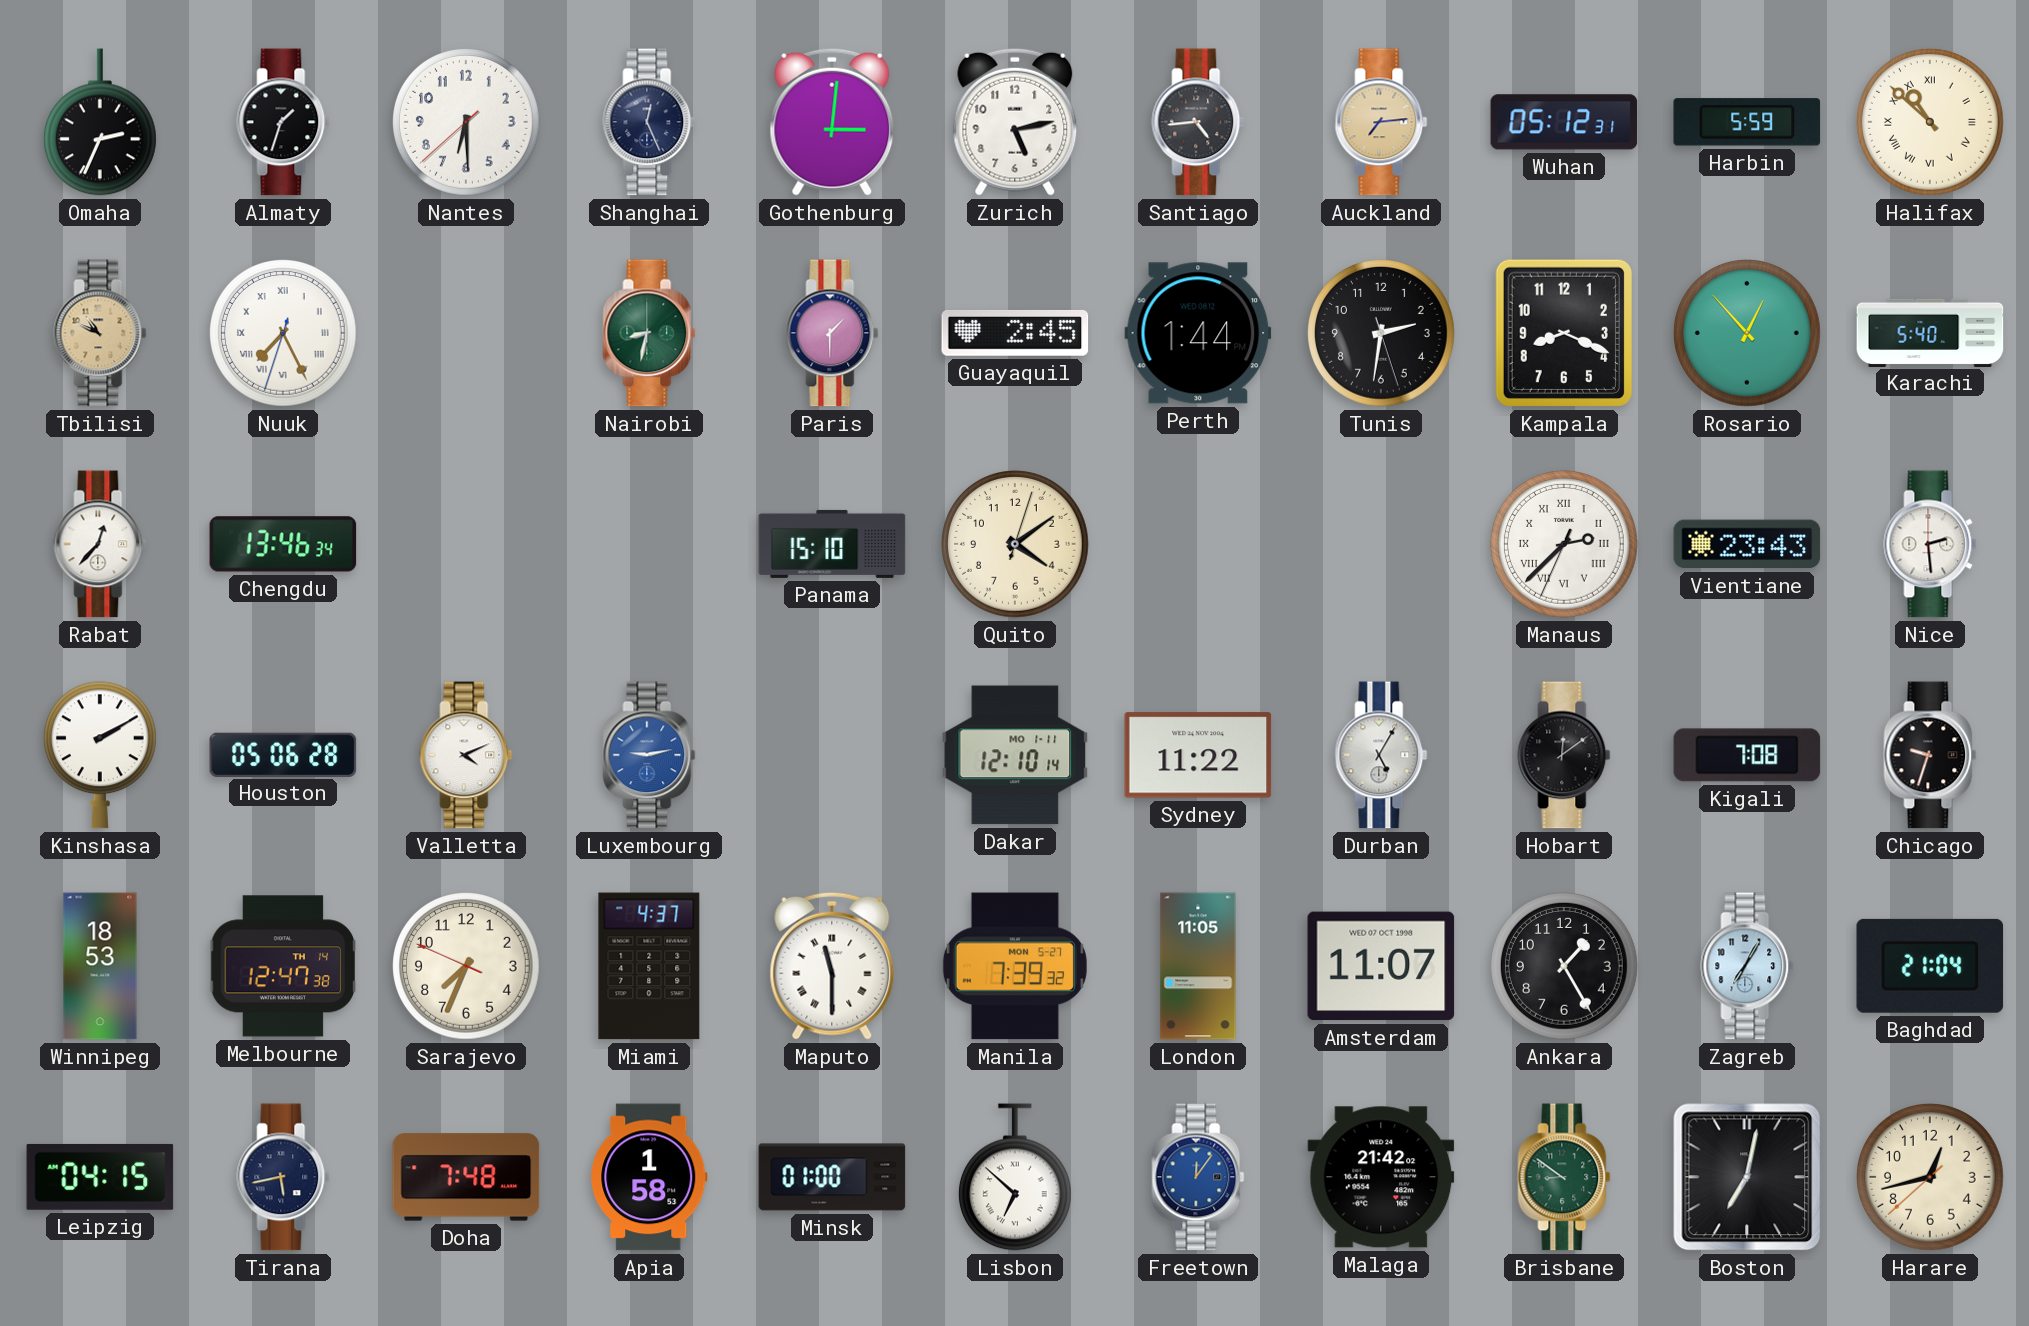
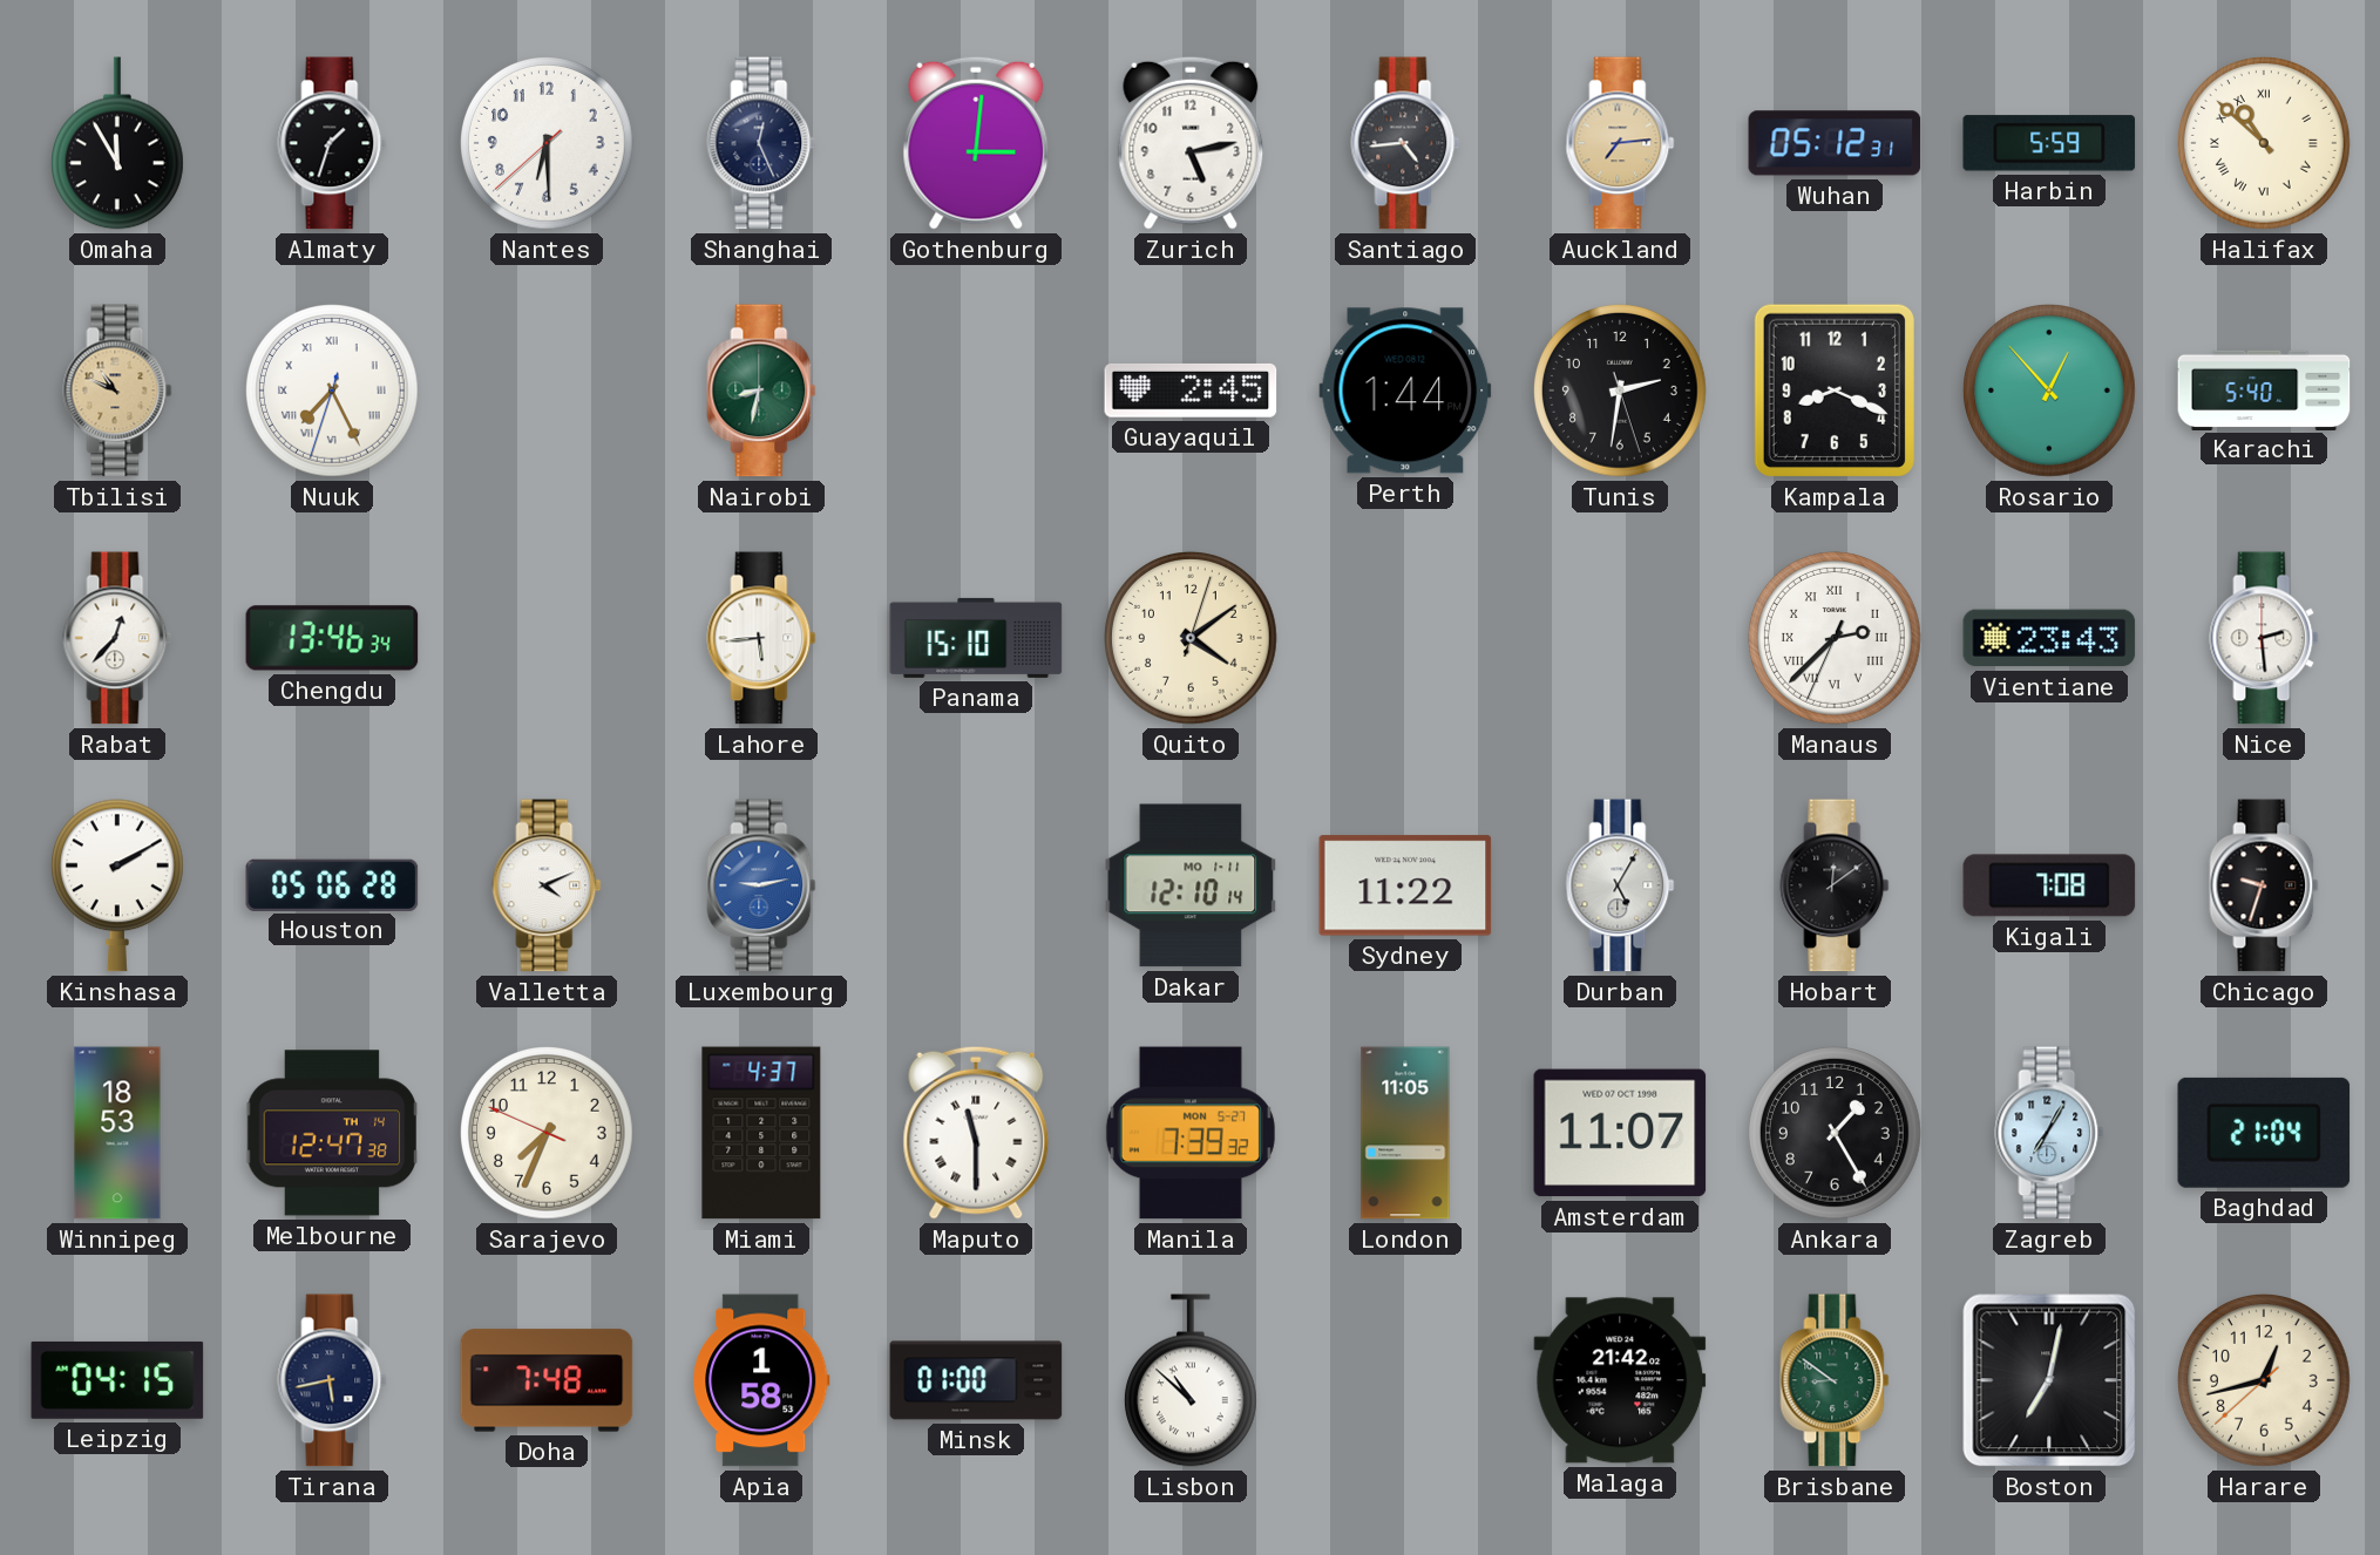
Omaha: 2:34 -> 11:55
Paris: 1:30 -> none
Lahore: none -> 5:44
Lisbon: 6:52 -> 10:52
Freetown: 12:06 -> none
